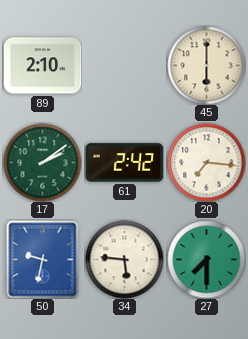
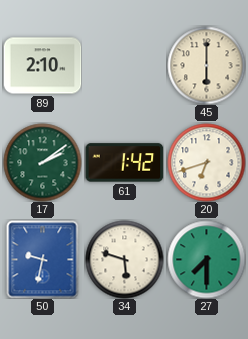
61: 2:42 -> 1:42
20: 7:16 -> 6:42
34: 5:46 -> 5:48
